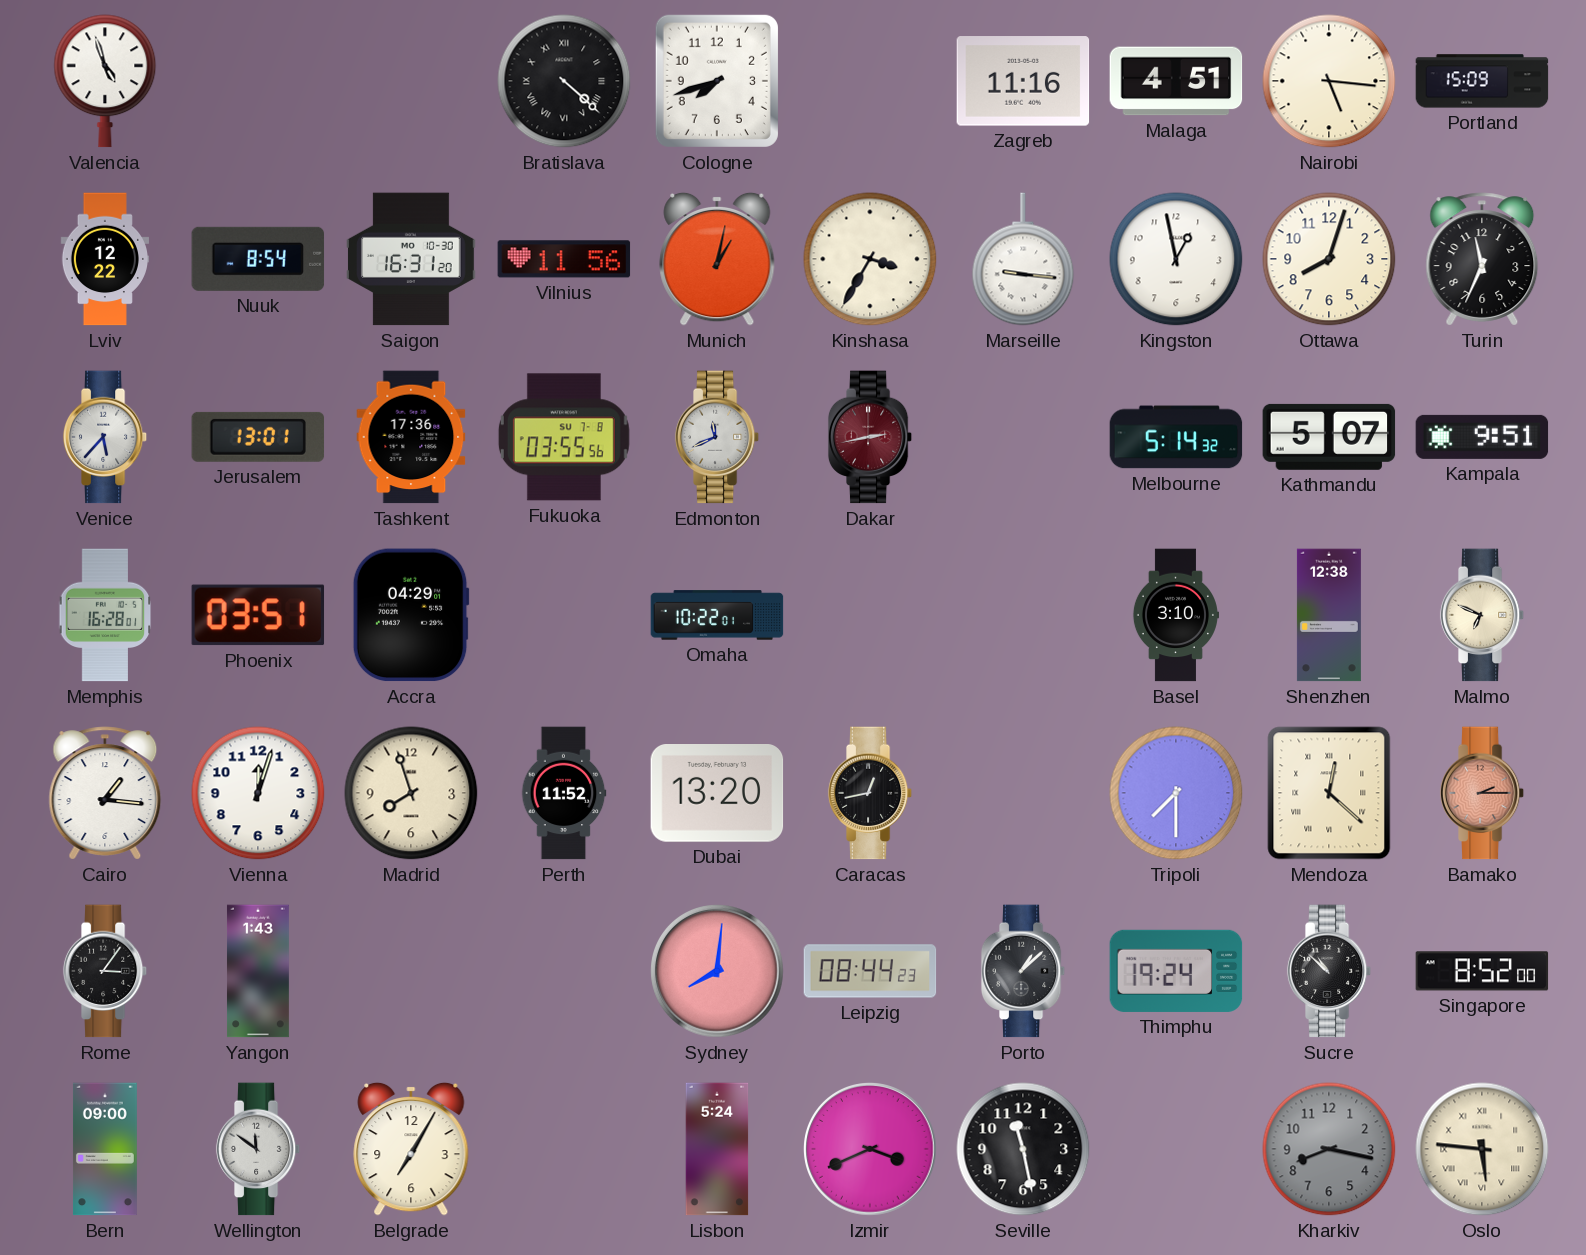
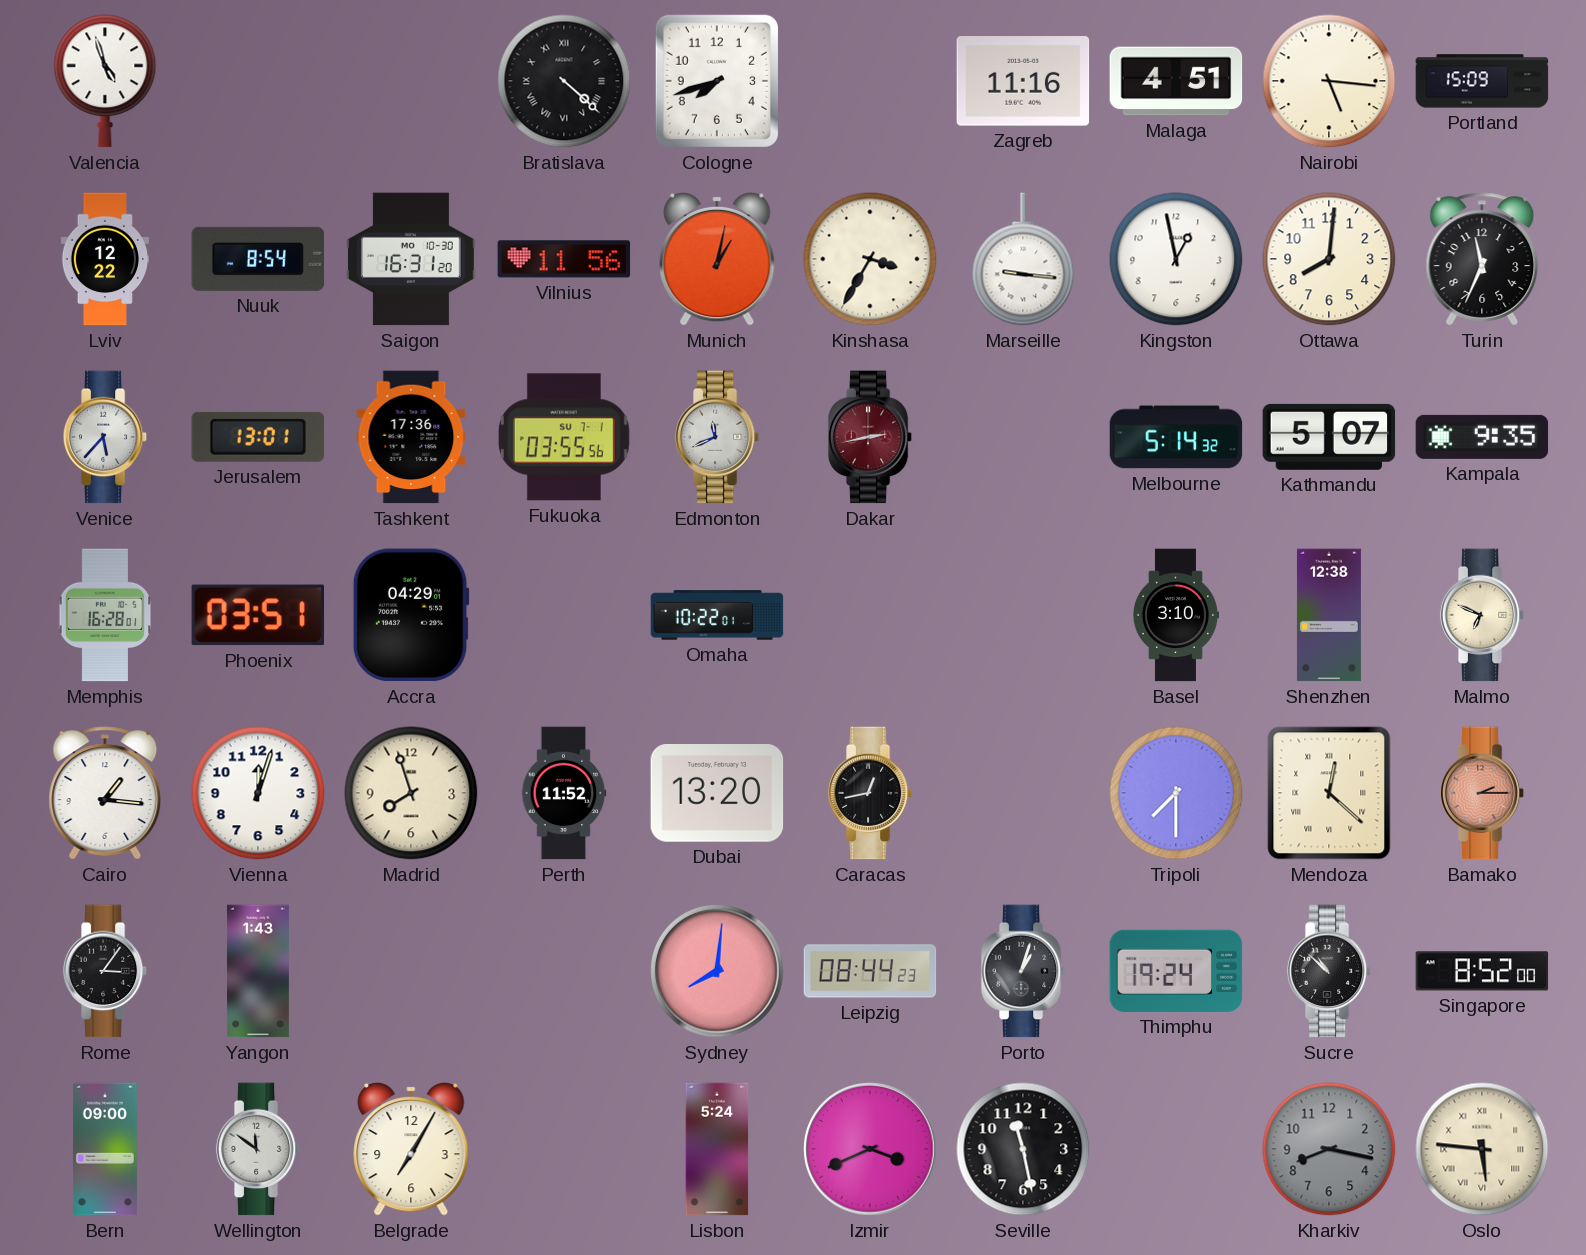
Ottawa: 8:03 -> 8:01
Fukuoka date: SU 7-8 -> SU 7-1
Kampala: 9:51 -> 9:35
Porto: 1:08 -> 1:03
